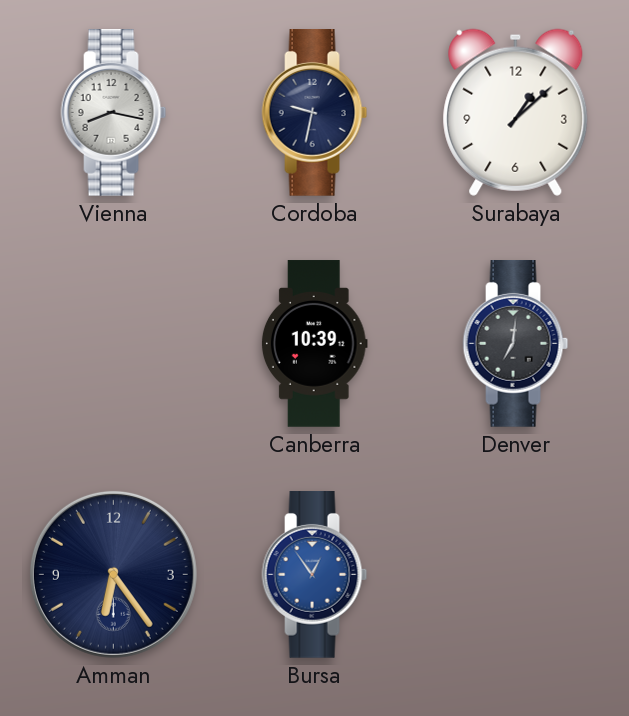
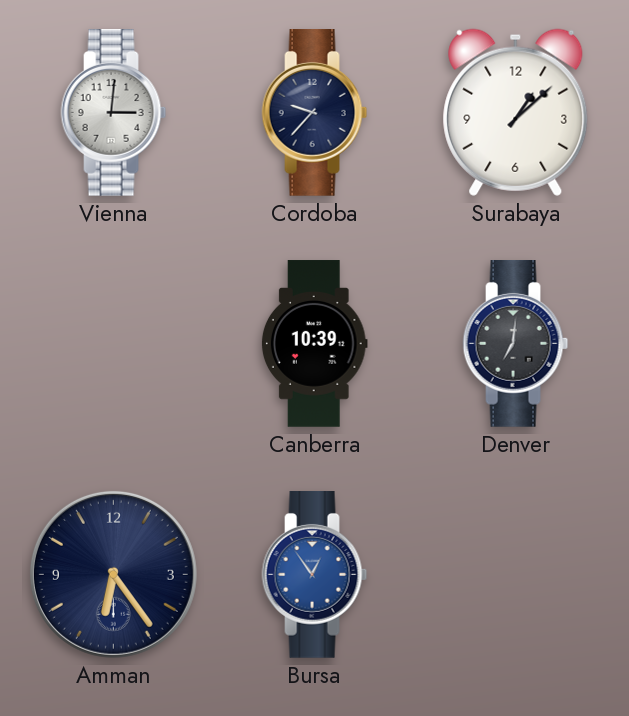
Vienna: 8:17 -> 3:01
Cordoba: 9:32 -> 9:37
